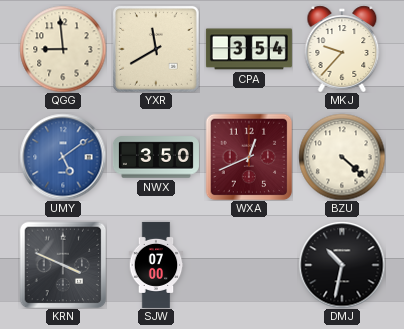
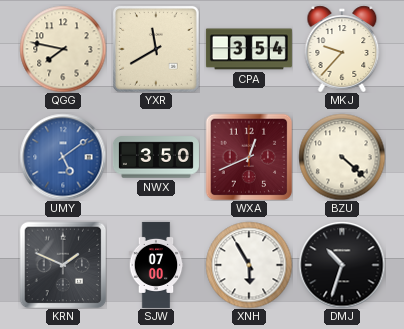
QGG: 8:59 -> 7:47
KRN: 3:49 -> 1:49
XNH: none -> 5:55
DMJ: 10:32 -> 10:33
